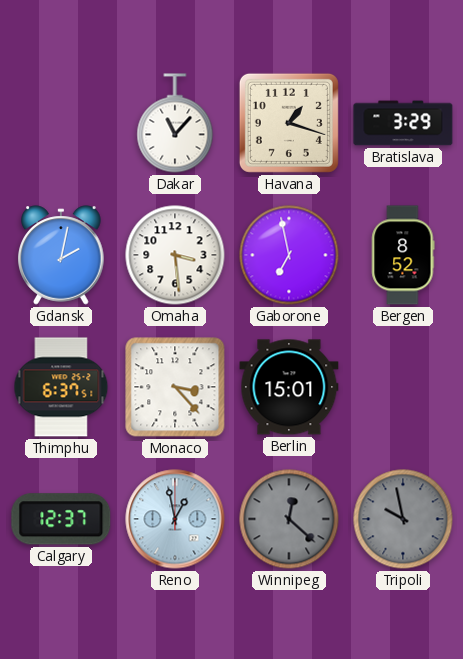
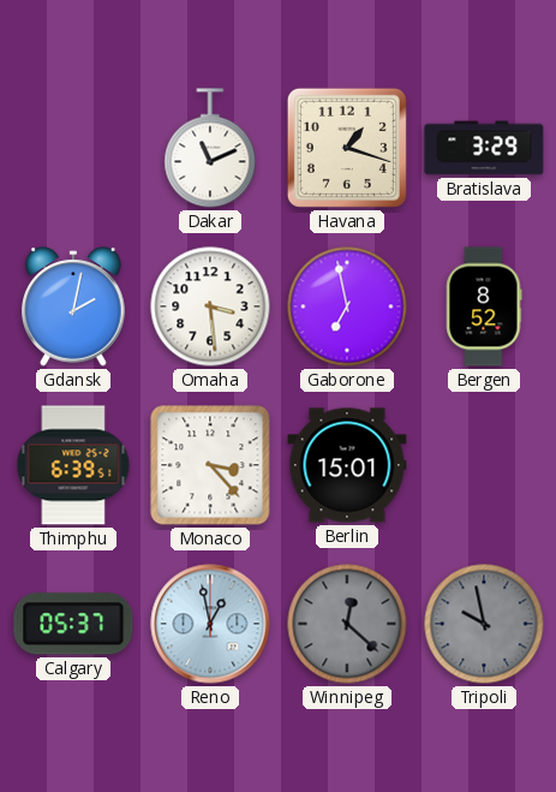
Dakar: 11:07 -> 11:11
Thimphu: 6:37 -> 6:39
Calgary: 12:37 -> 05:37
